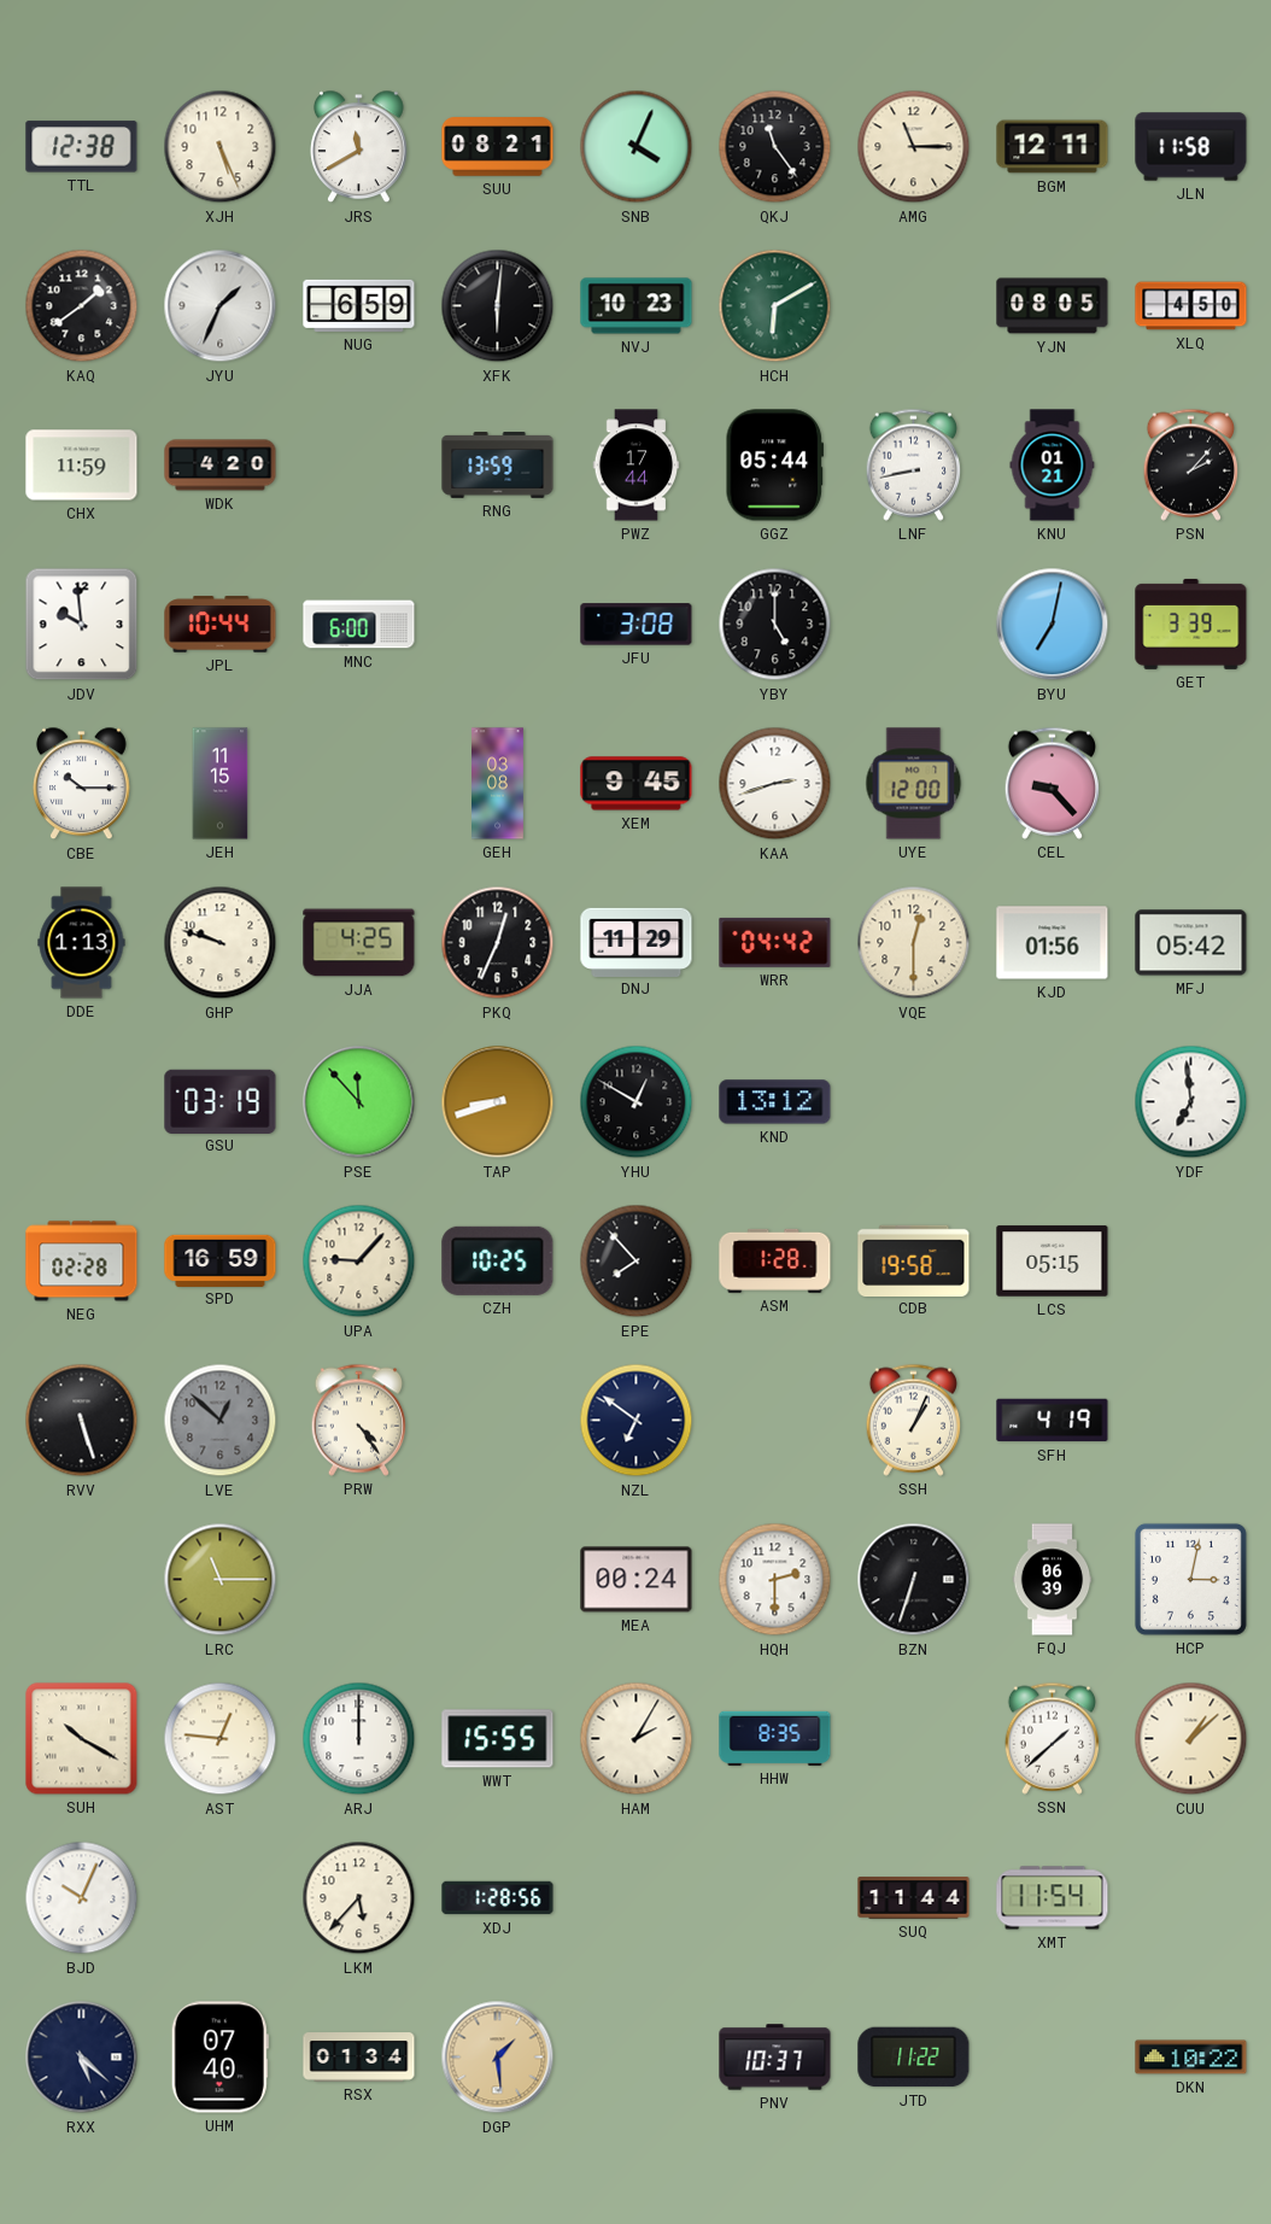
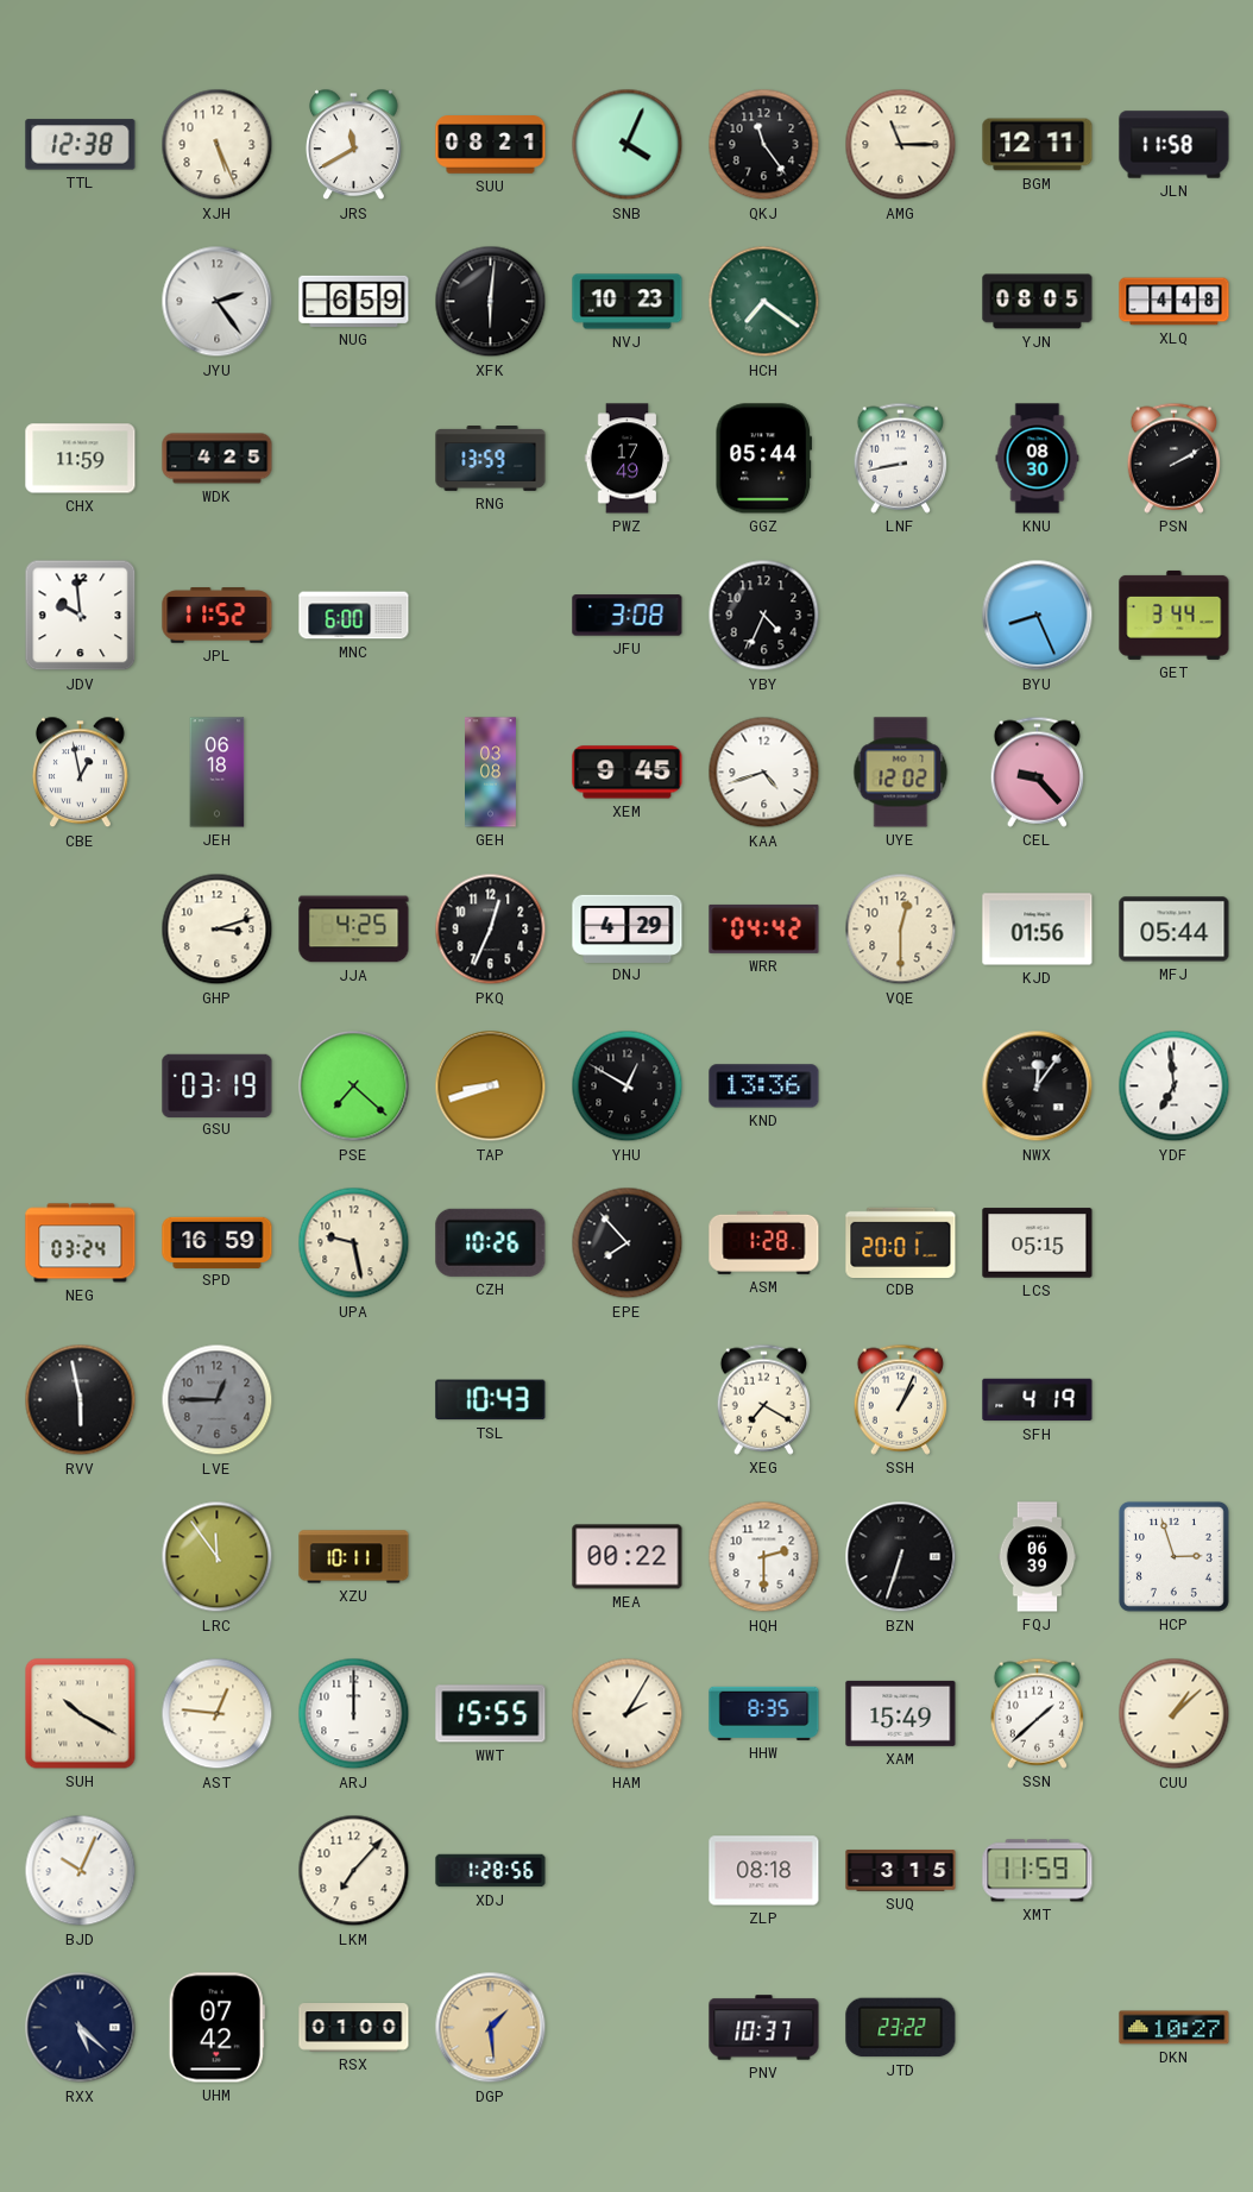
KAQ: 1:39 -> none
JYU: 1:34 -> 2:24
HCH: 6:10 -> 7:21
XLQ: 4:50 -> 4:48
WDK: 4:20 -> 4:25
PWZ: 17:44 -> 17:49
KNU: 01:21 -> 08:30
PSN: 2:07 -> 2:10
JPL: 10:44 -> 11:52
YBY: 5:00 -> 4:34
BYU: 7:02 -> 8:26
GET: 3:39 -> 3:44
CBE: 10:15 -> 12:58
JEH: 11:15 -> 06:18
KAA: 2:42 -> 4:42
UYE: 12:00 -> 12:02
DDE: 1:13 -> none
GHP: 9:48 -> 3:12
DNJ: 11:29 -> 4:29
MFJ: 05:42 -> 05:44
PSE: 11:53 -> 7:22
KND: 13:12 -> 13:36
NWX: none -> 12:06
NEG: 02:28 -> 03:24
UPA: 9:07 -> 9:28
CZH: 10:25 -> 10:26
CDB: 19:58 -> 20:01
RVV: 5:27 -> 5:58
LVE: 12:52 -> 12:45
PRW: 4:24 -> none
TSL: none -> 10:43
NZL: 6:51 -> none
XEG: none -> 7:20
LRC: 11:15 -> 11:54
XZU: none -> 10:11
MEA: 00:24 -> 00:22
HCP: 3:02 -> 2:57
XAM: none -> 15:49
LKM: 5:37 -> 7:07
ZLP: none -> 08:18
SUQ: 11:44 -> 3:15
XMT: 11:54 -> 11:59
UHM: 07:40 -> 07:42
RSX: 01:34 -> 01:00
JTD: 11:22 -> 23:22
DKN: 10:22 -> 10:27
